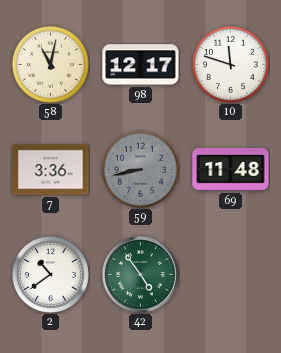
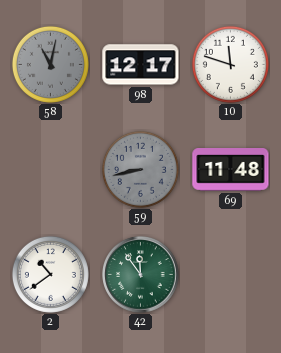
58 dial: cream -> grey
7: 3:36 -> none
42: 4:54 -> 11:54
